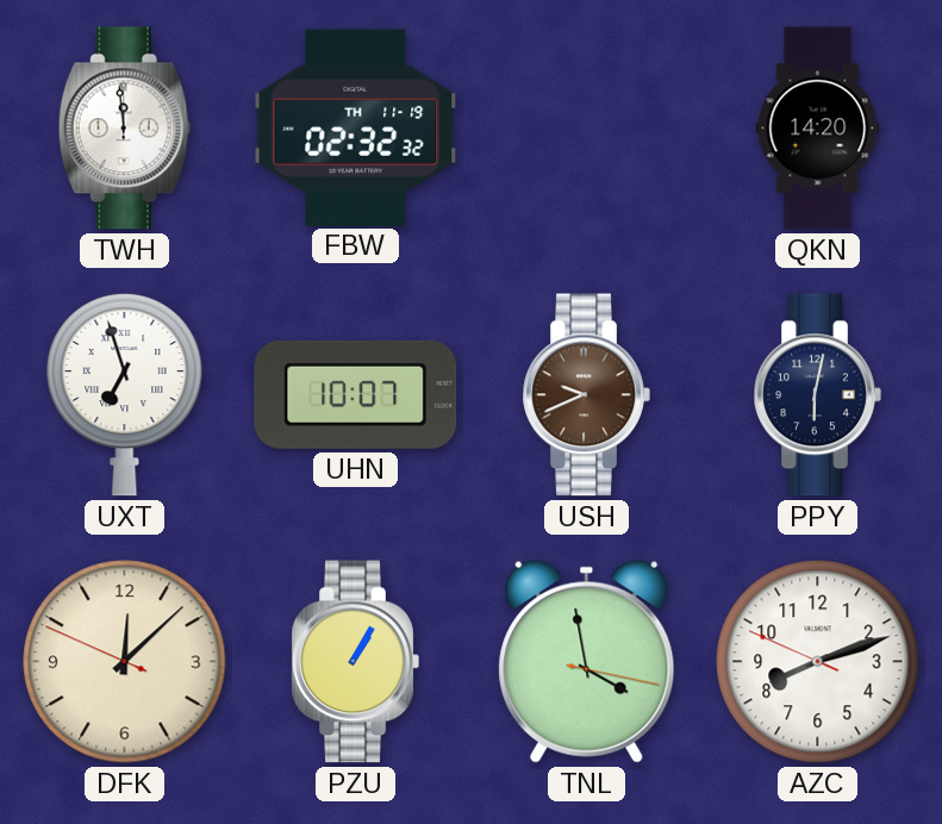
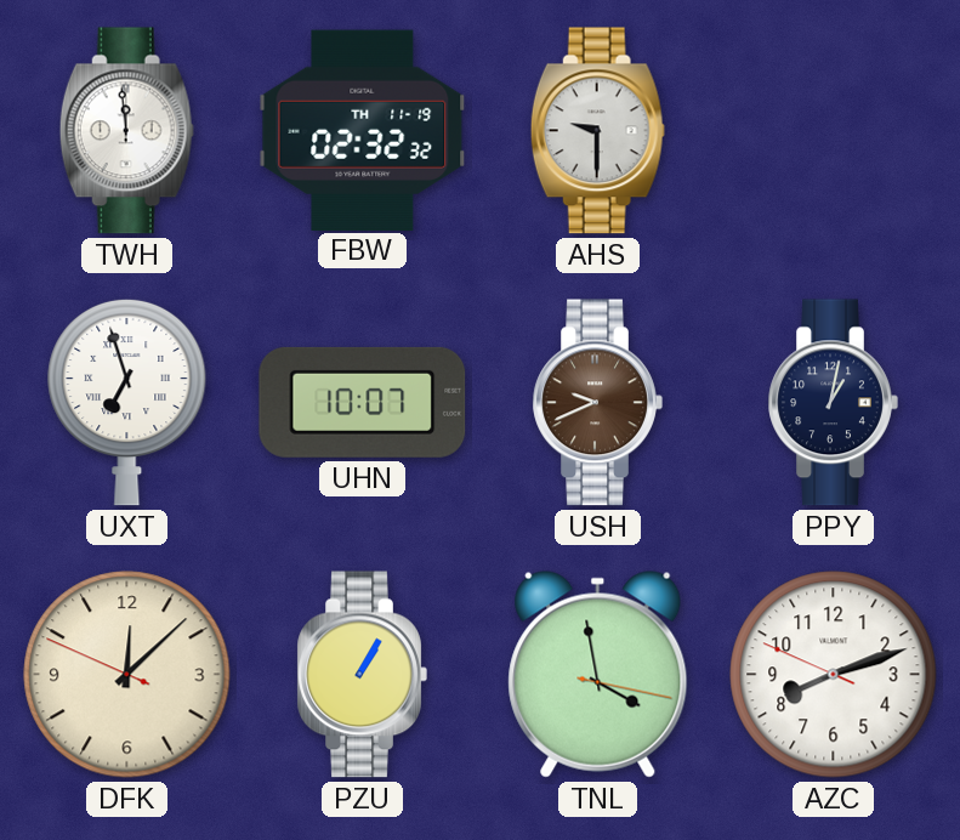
AHS: none -> 9:30
QKN: 14:20 -> none
PPY: 6:02 -> 1:02
